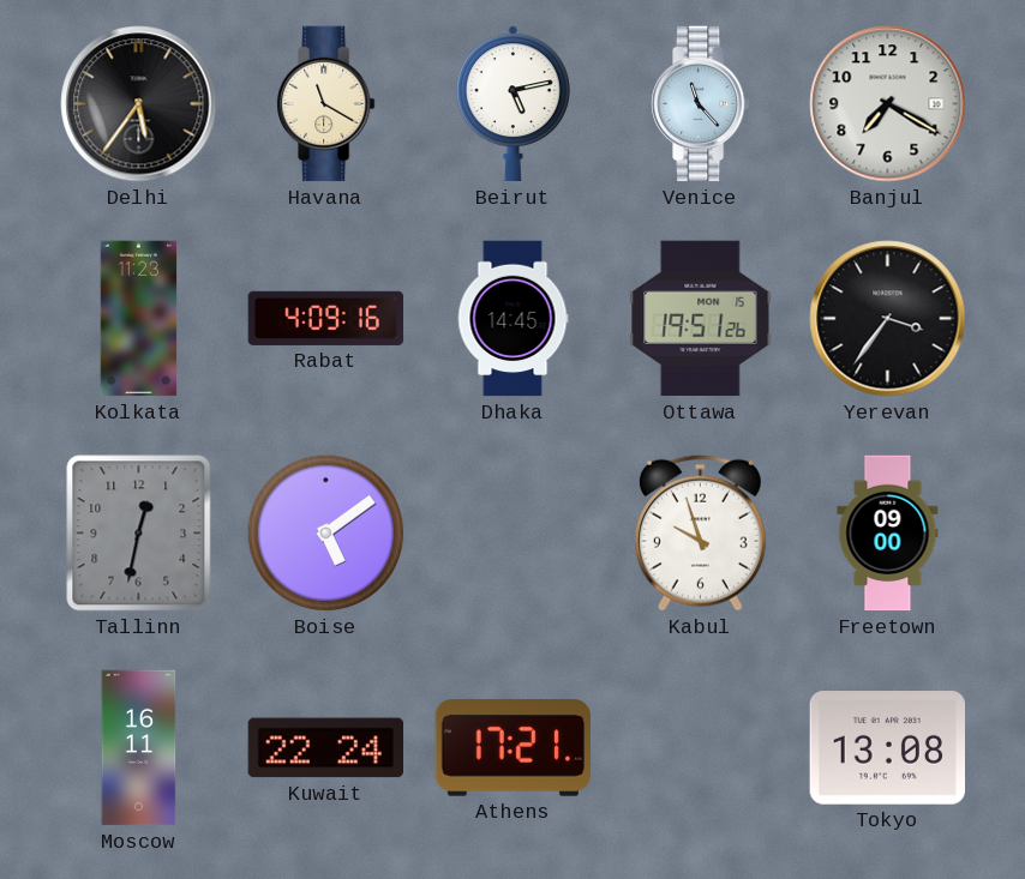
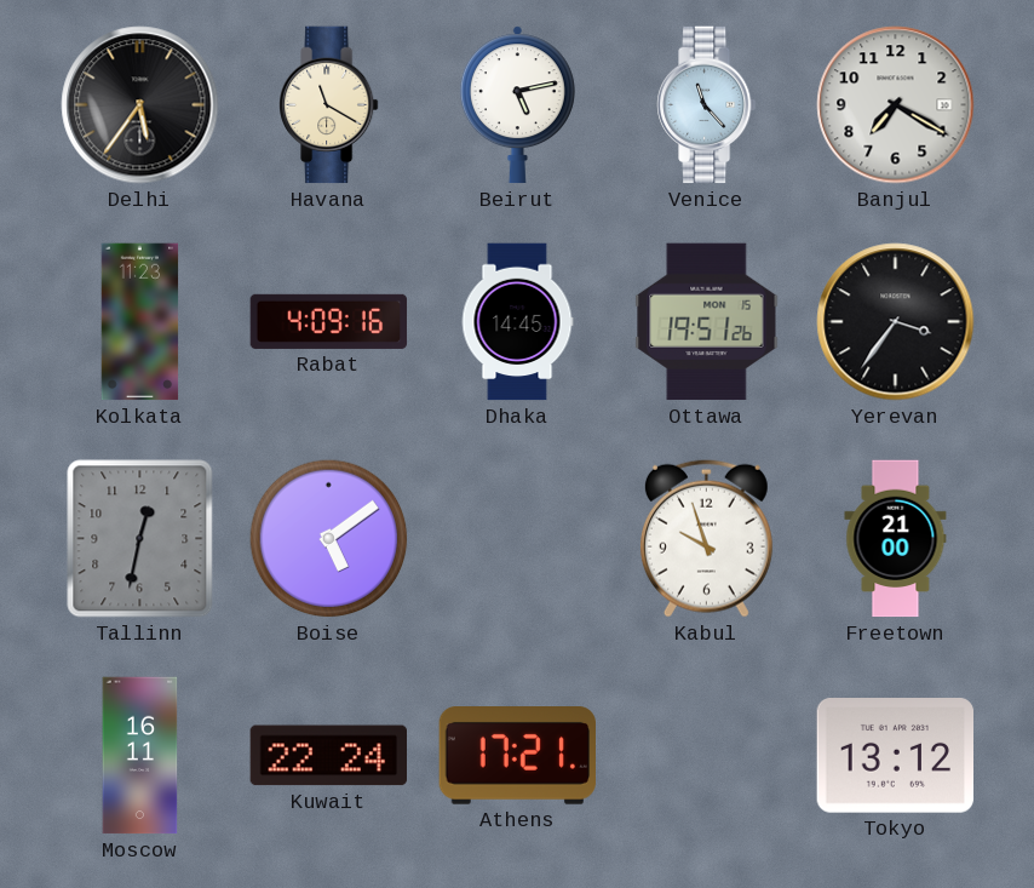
Freetown: 09:00 -> 21:00
Tokyo: 13:08 -> 13:12
